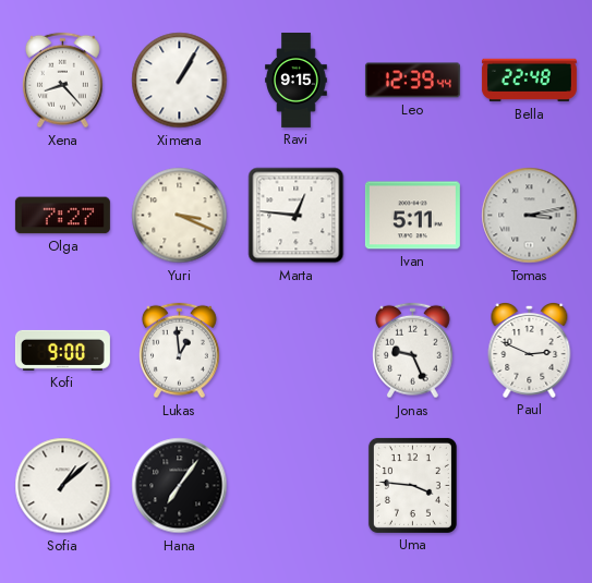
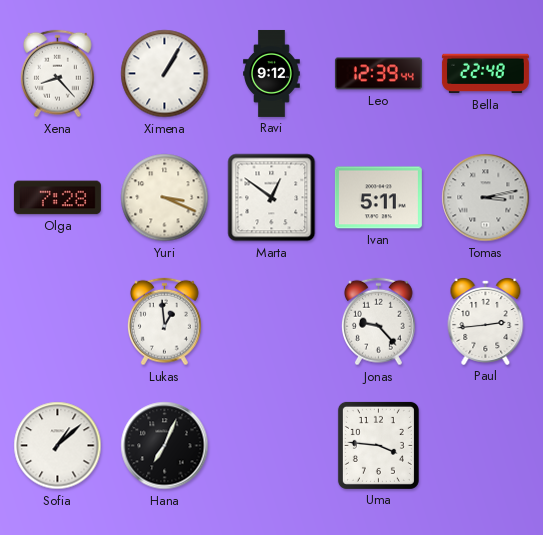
Ravi: 9:15 -> 9:12
Olga: 7:27 -> 7:28
Marta: 12:46 -> 12:51
Kofi: 9:00 -> none
Jonas: 9:26 -> 9:23
Paul: 2:49 -> 2:44
Hana: 7:06 -> 7:04
